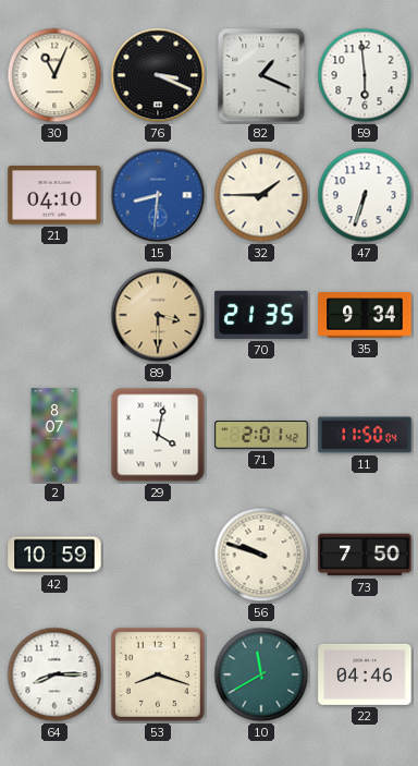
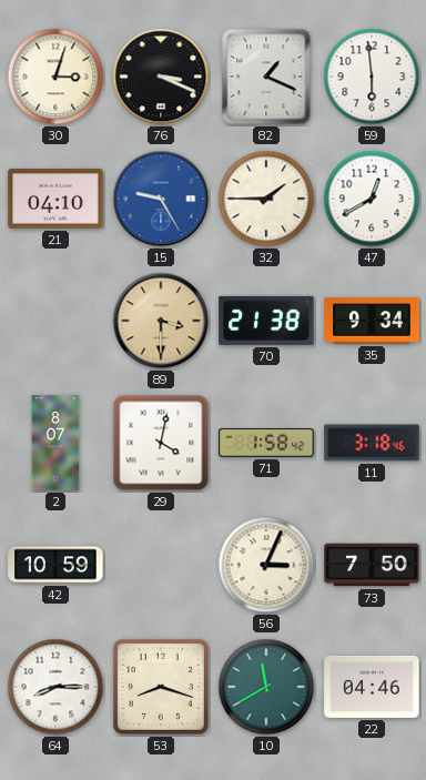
30: 11:04 -> 3:03
15: 8:31 -> 9:25
47: 6:33 -> 12:40
70: 21:35 -> 21:38
71: 2:01 -> 1:58
11: 11:50 -> 3:18
56: 9:48 -> 3:04
